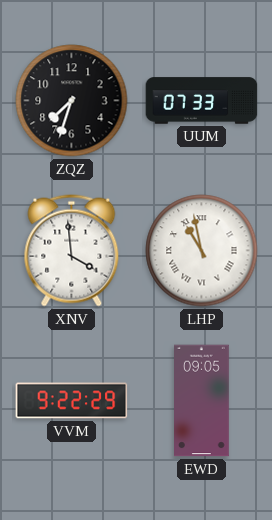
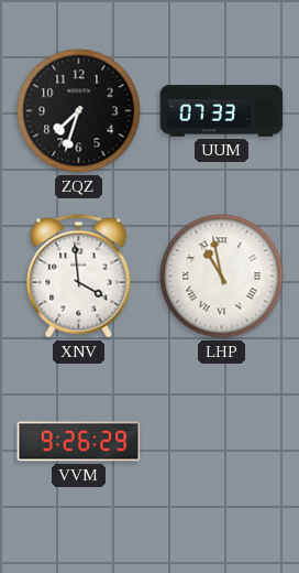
VVM: 9:22 -> 9:26
EWD: 09:05 -> none
